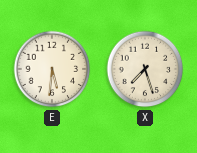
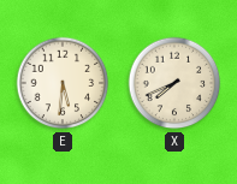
X: 7:27 -> 7:41
